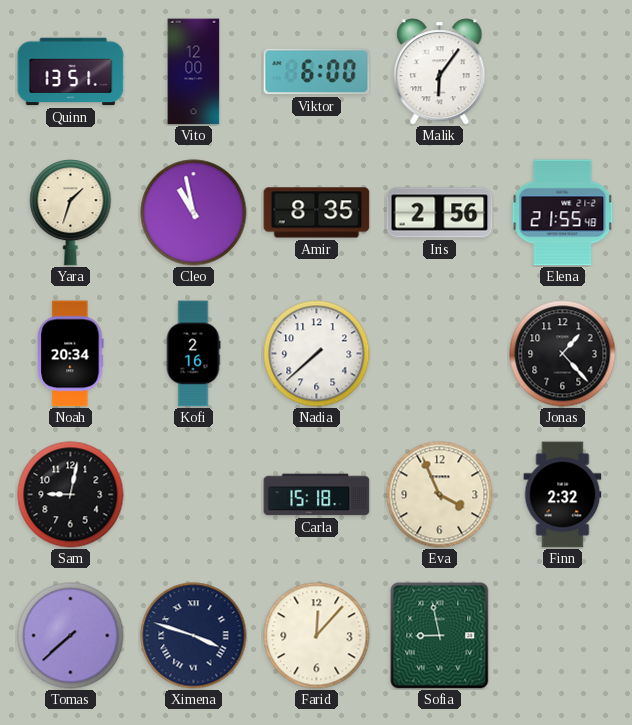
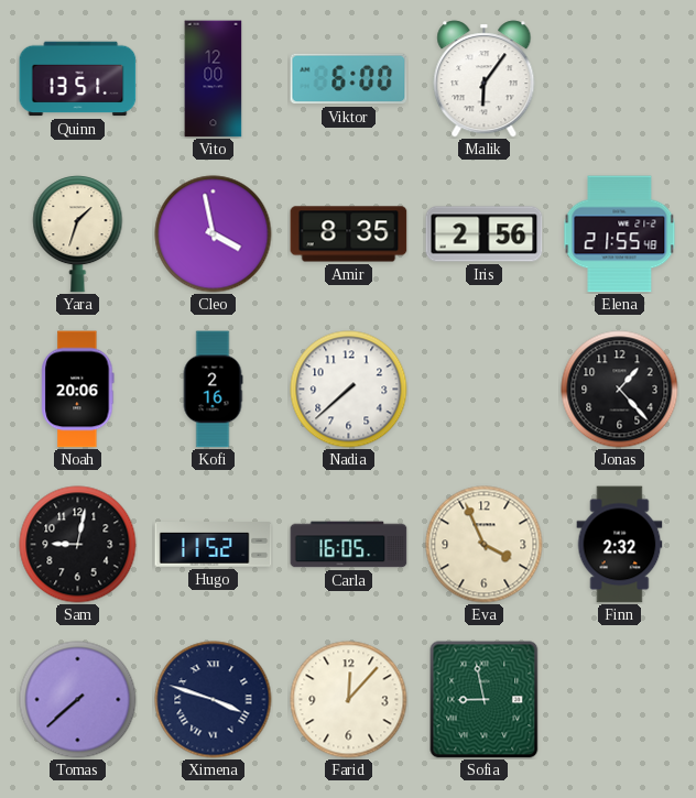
Cleo: 10:58 -> 3:58
Noah: 20:34 -> 20:06
Hugo: none -> 11:52
Carla: 15:18 -> 16:05
